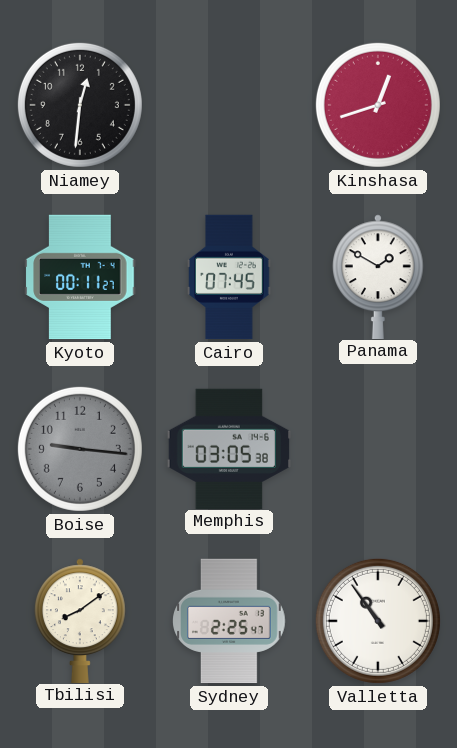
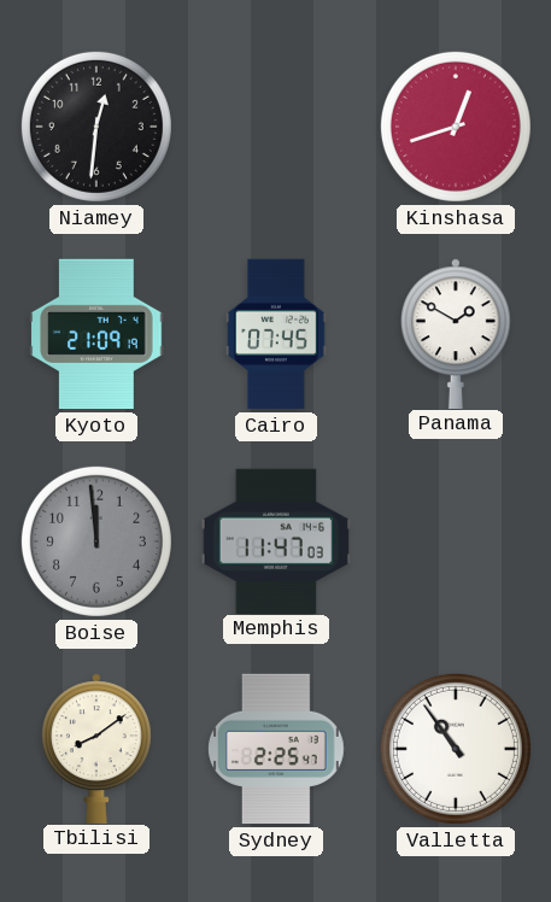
Kyoto: 00:11 -> 21:09
Boise: 9:16 -> 11:59
Memphis: 03:05 -> 11:47
